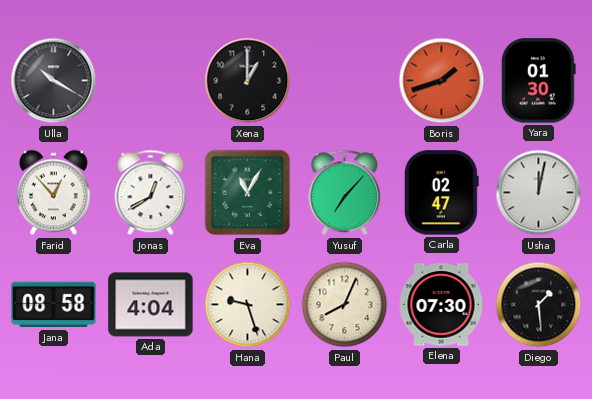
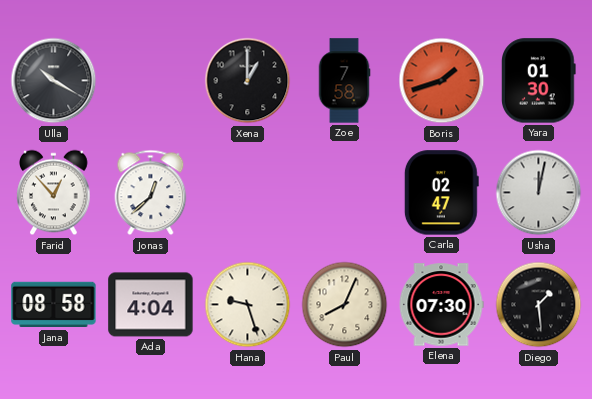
Zoe: none -> 7:58
Jonas: 12:40 -> 12:38
Eva: 11:05 -> none
Yusuf: 7:07 -> none
